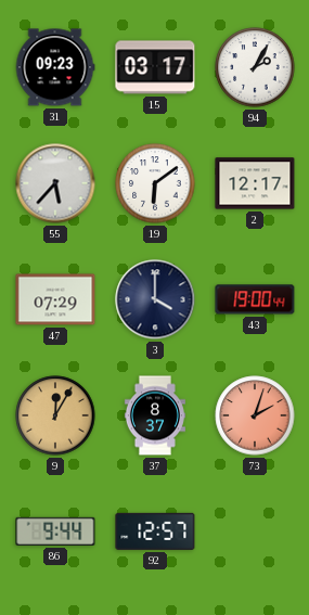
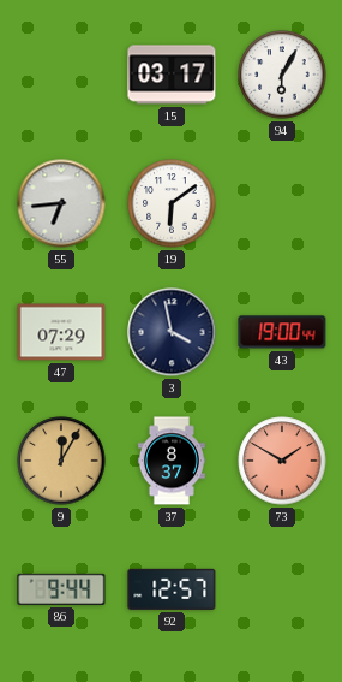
31: 09:23 -> none
94: 2:05 -> 6:05
55: 5:37 -> 6:44
2: 12:17 -> none
3: 4:00 -> 3:58
73: 2:03 -> 1:50
